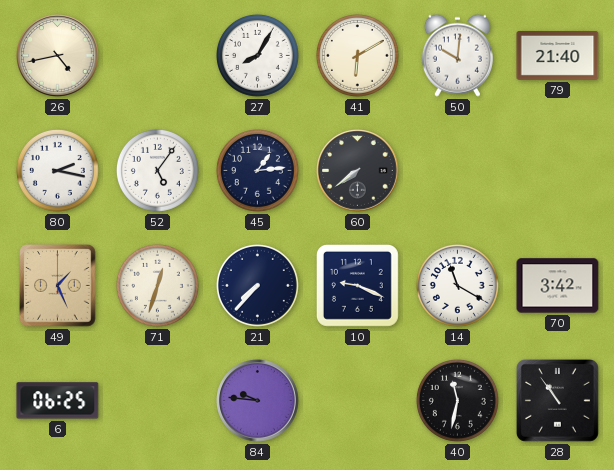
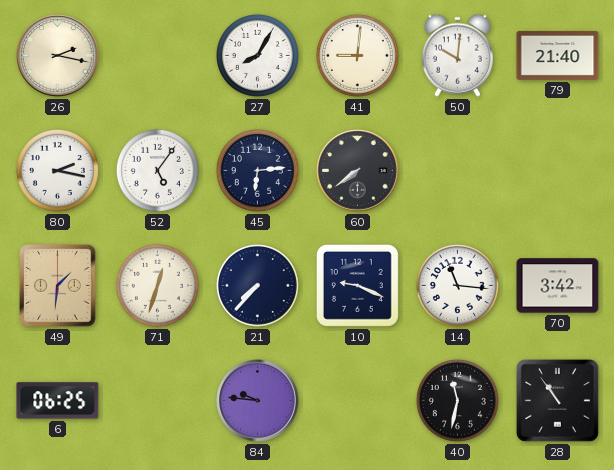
26: 4:43 -> 2:17
41: 6:10 -> 9:01
45: 1:14 -> 6:14
49: 1:26 -> 1:31
14: 11:20 -> 11:16
